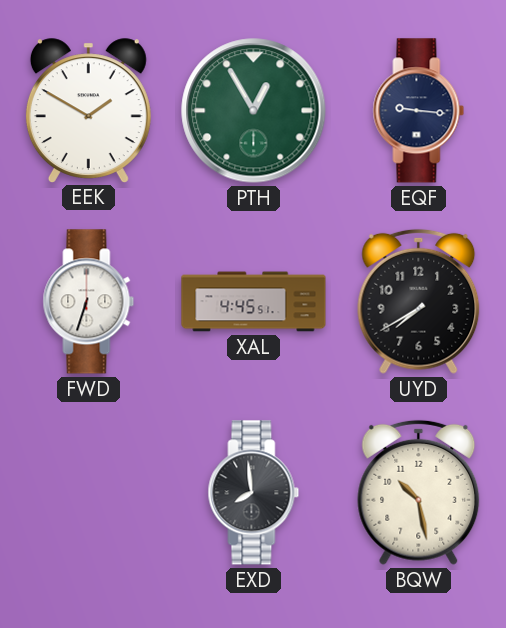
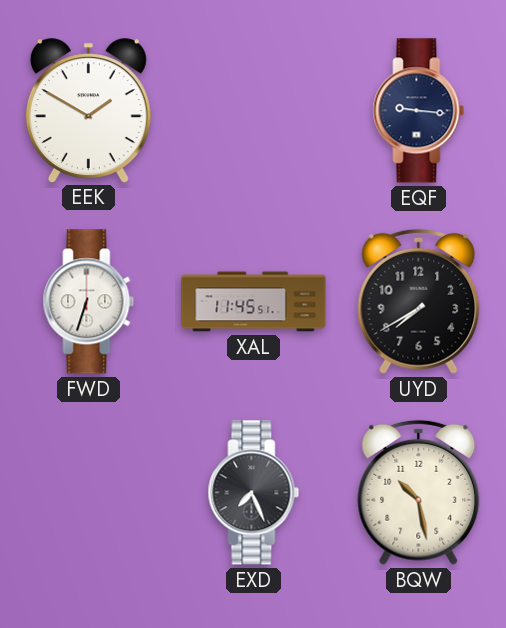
PTH: 12:55 -> none
XAL: 4:45 -> 11:45
EXD: 7:59 -> 7:26
